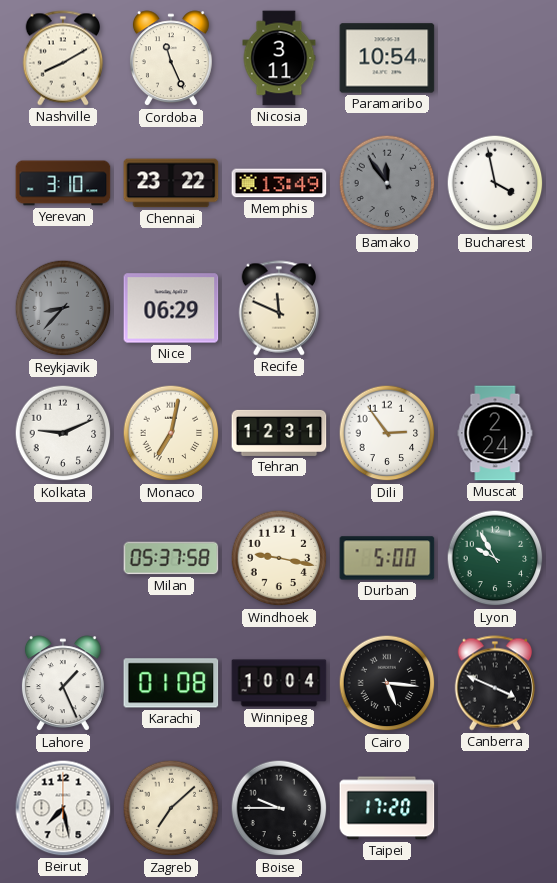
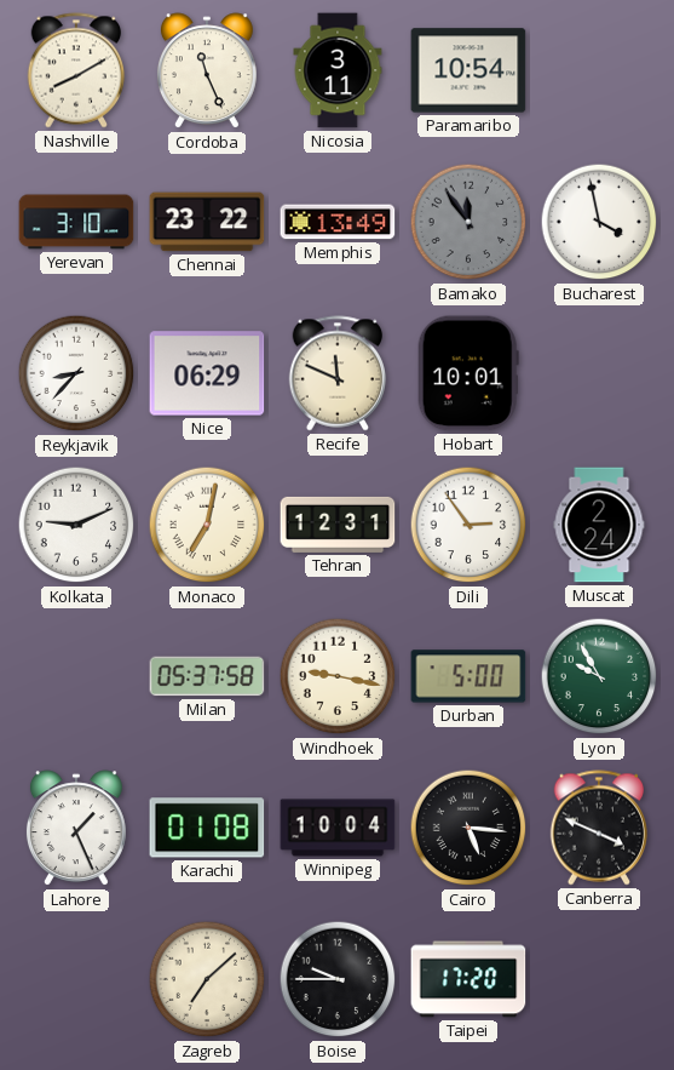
Reykjavik dial: grey -> white
Hobart: none -> 10:01
Beirut: 7:28 -> none
